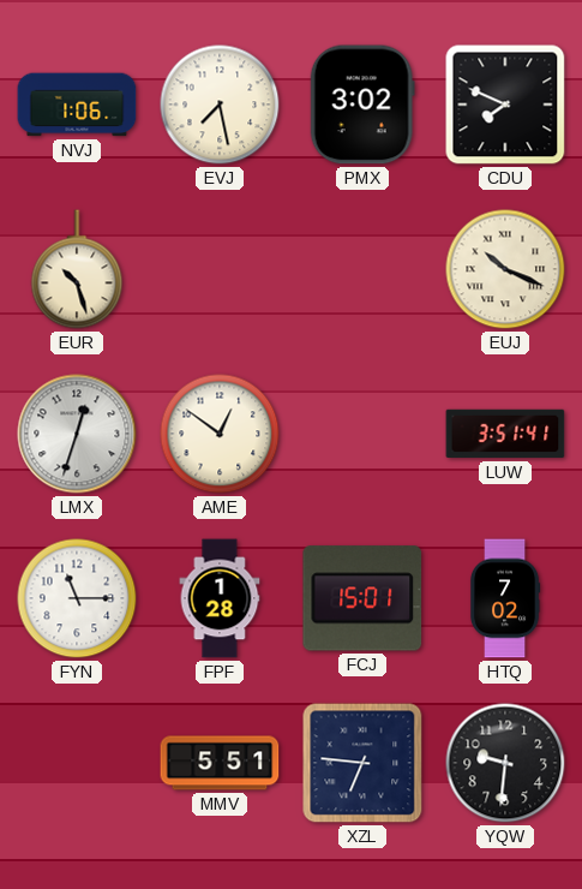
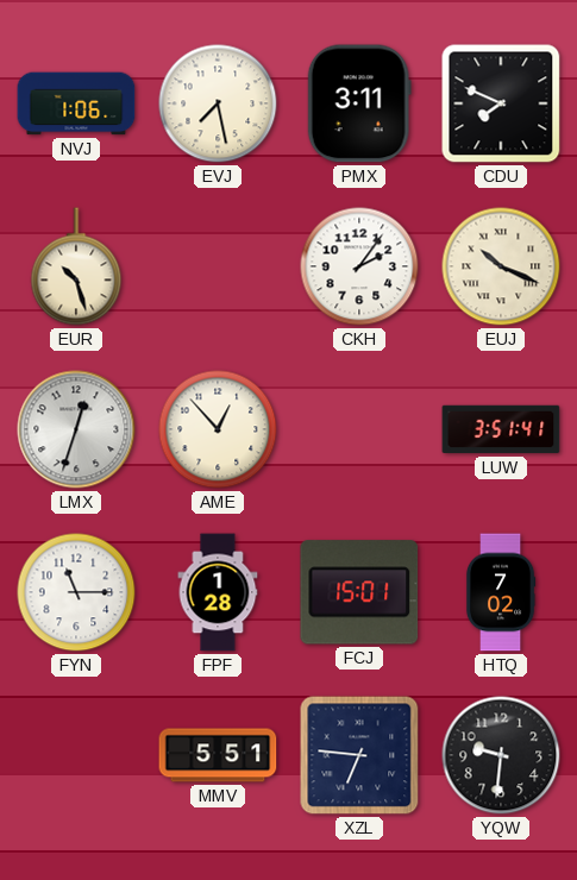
PMX: 3:02 -> 3:11
CKH: none -> 2:06
AME: 12:51 -> 12:53
